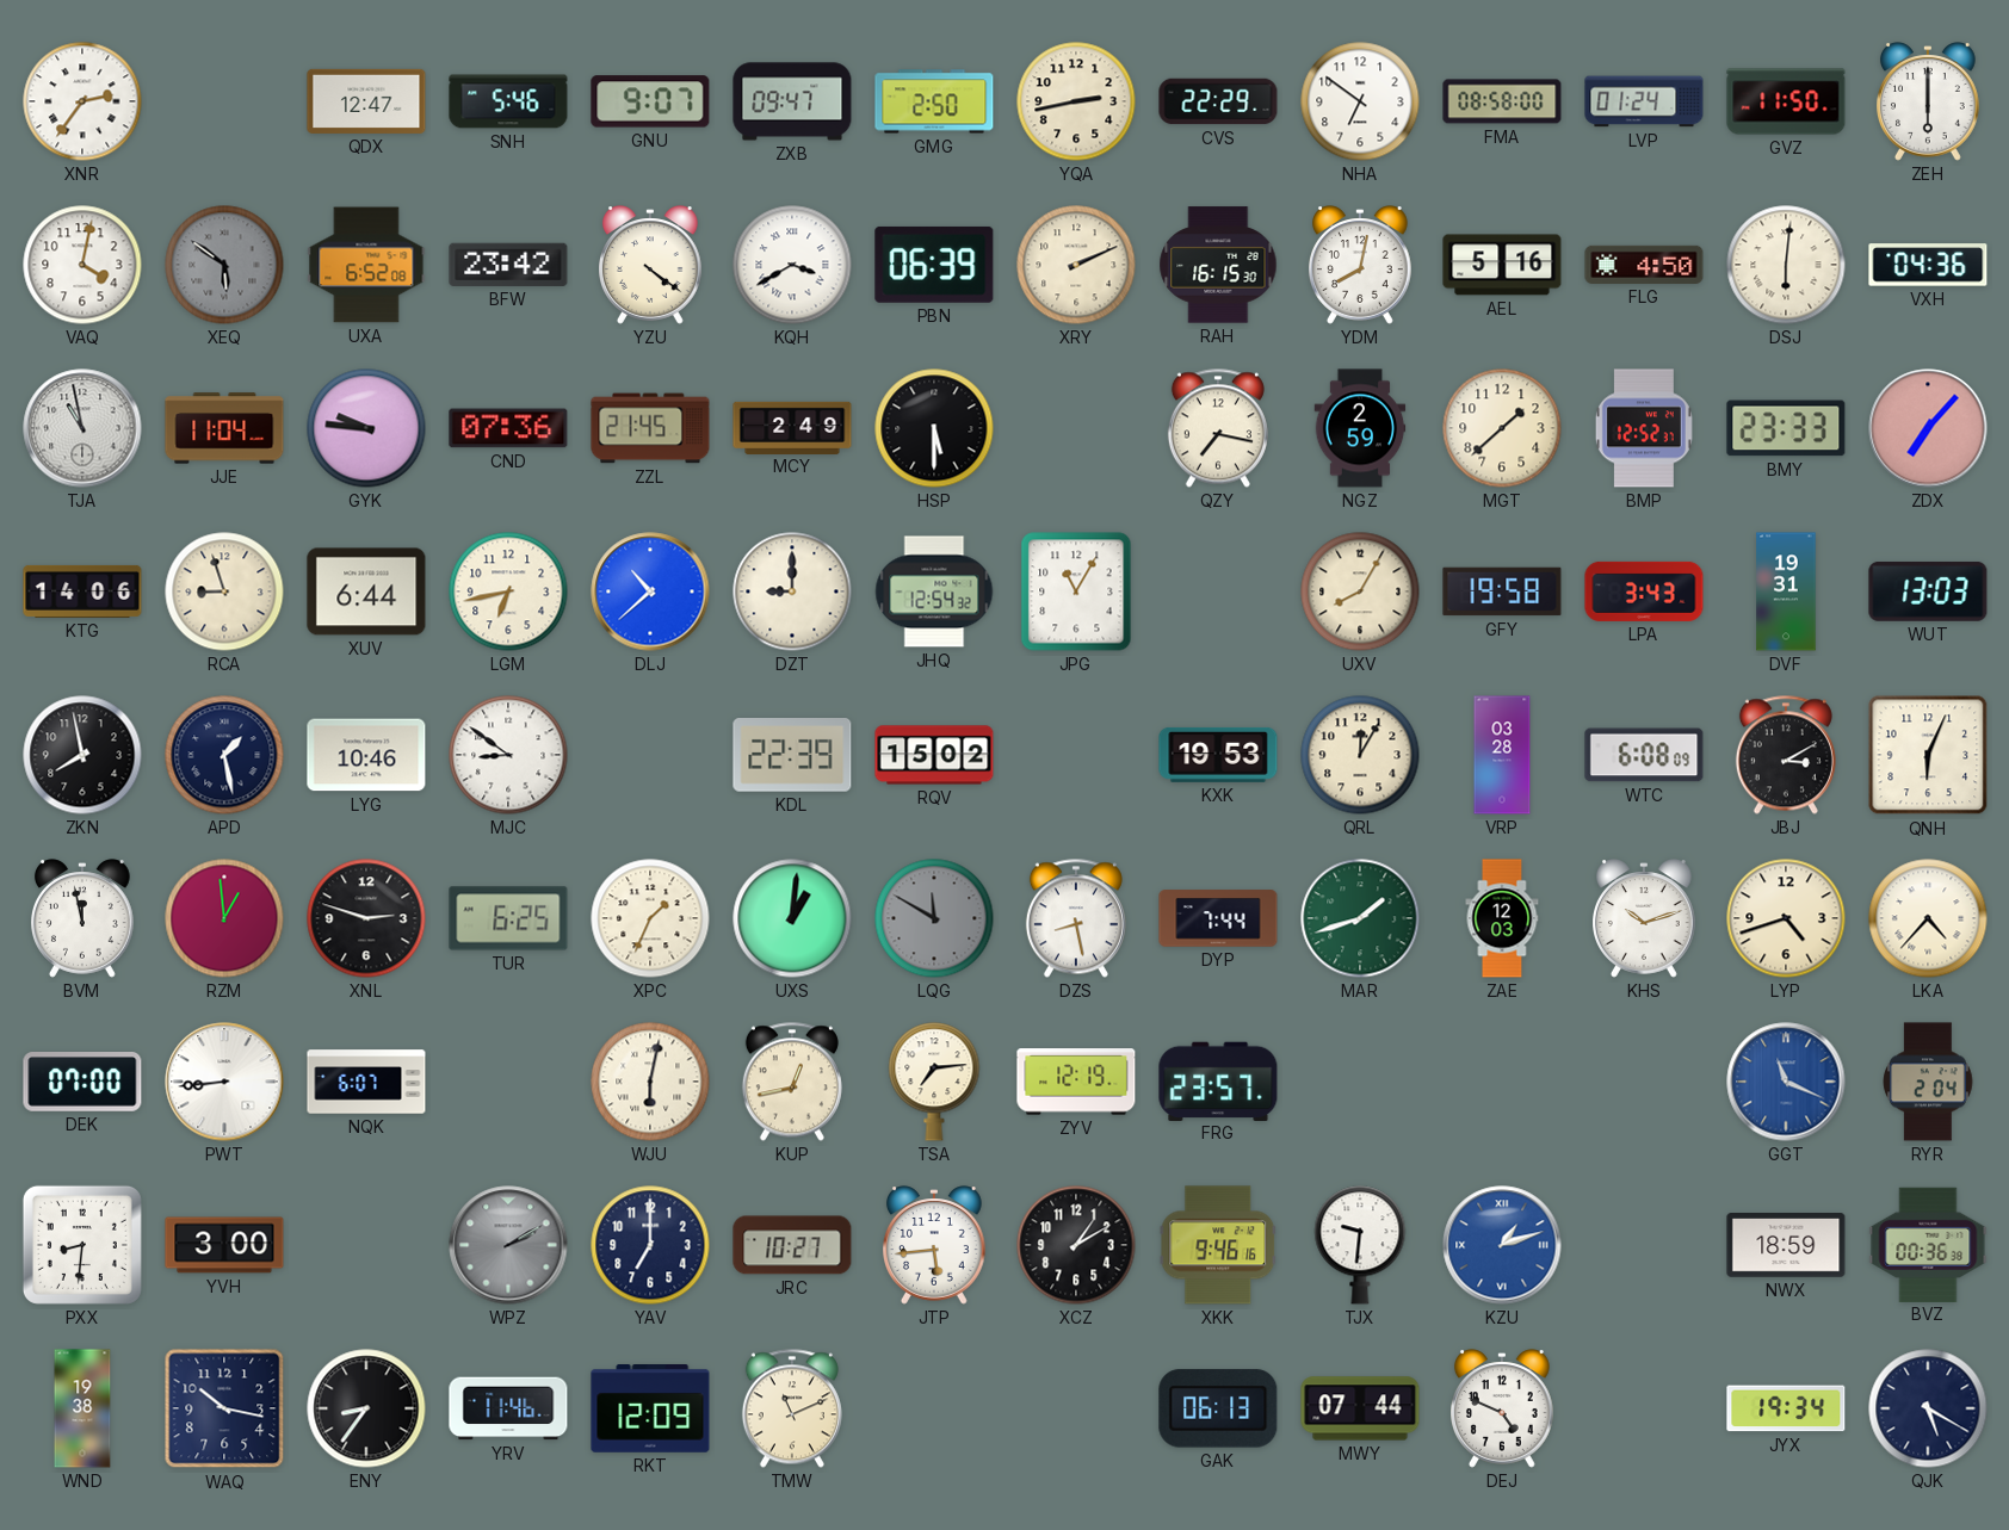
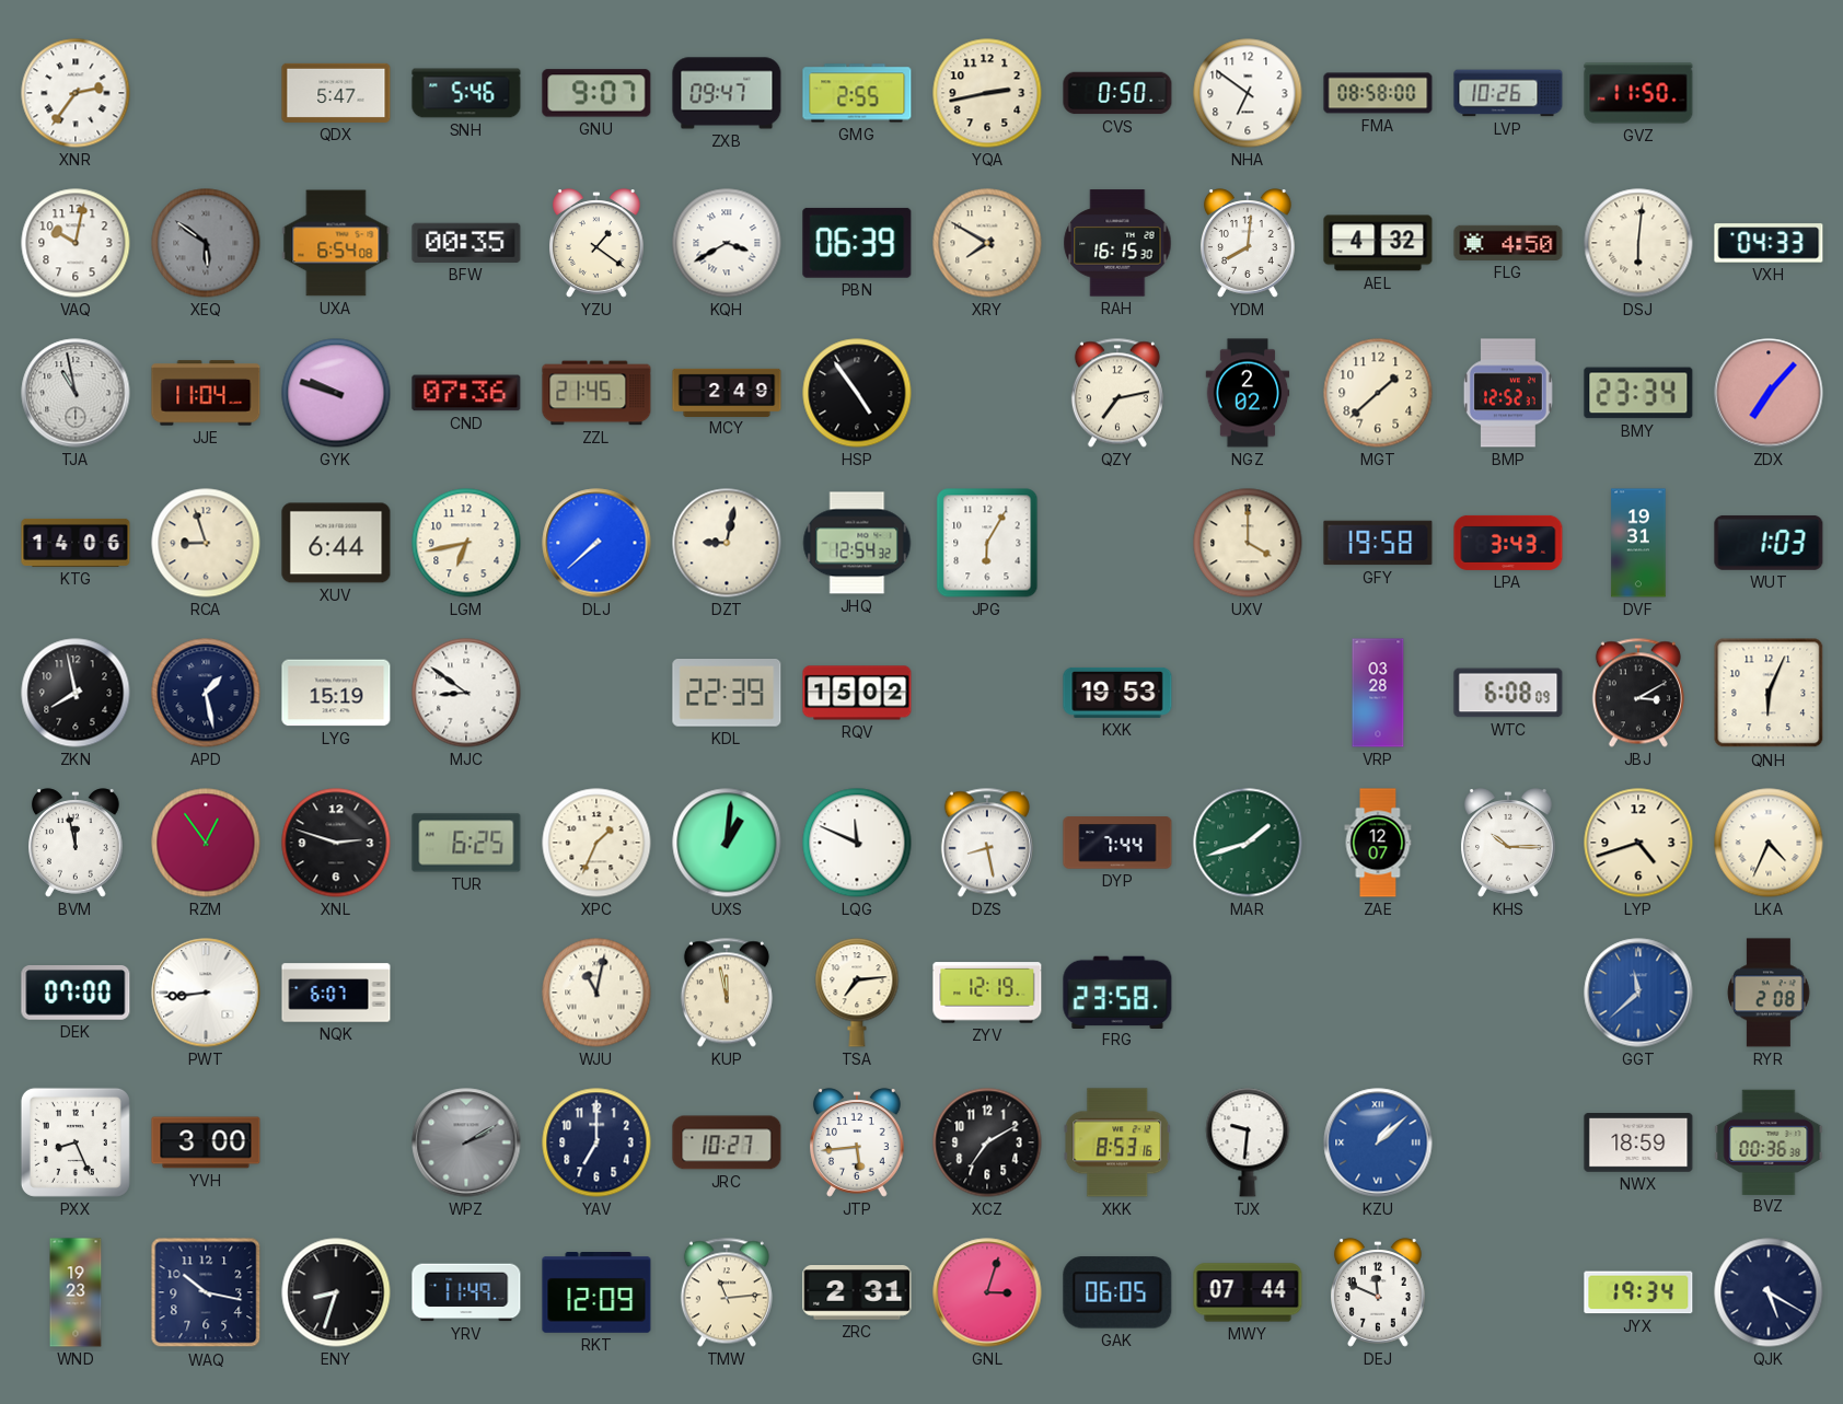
QDX: 12:47 -> 5:47
GMG: 2:50 -> 2:55
CVS: 22:29 -> 0:50
LVP: 01:24 -> 10:26
ZEH: 6:00 -> none
VAQ: 4:02 -> 10:02
UXA: 6:52 -> 6:54
BFW: 23:42 -> 00:35
YZU: 4:21 -> 1:21
XRY: 2:11 -> 7:50
YDM: 8:02 -> 8:01
AEL: 5:16 -> 4:32
VXH: 04:36 -> 04:33
GYK: 9:46 -> 9:48
HSP: 5:30 -> 4:54
QZY: 7:17 -> 7:13
NGZ: 2:59 -> 2:02
BMY: 23:33 -> 23:34
DLJ: 10:38 -> 7:38
DZT: 9:00 -> 9:02
JPG: 11:05 -> 6:05
UXV: 8:05 -> 4:00
WUT: 13:03 -> 1:03
LYG: 10:46 -> 15:19
QRL: 12:05 -> none
RZM: 12:59 -> 12:54
LQG: 11:50 -> 11:49
LQG dial: grey -> white
ZAE: 12:03 -> 12:07
KHS: 10:12 -> 10:15
LKA: 4:37 -> 4:34
WJU: 6:02 -> 11:02
KUP: 12:43 -> 11:58
FRG: 23:57 -> 23:58
GGT: 11:19 -> 11:38
RYR: 2:04 -> 2:08
PXX: 8:31 -> 8:26
XCZ: 1:10 -> 7:10
XKK: 9:46 -> 8:53
KZU: 1:12 -> 1:08
WND: 19:38 -> 19:23
ENY: 8:36 -> 8:33
YRV: 11:46 -> 11:49
TMW: 11:11 -> 11:14
ZRC: none -> 2:31
GNL: none -> 3:03
GAK: 06:13 -> 06:05
DEJ: 4:49 -> 11:49
